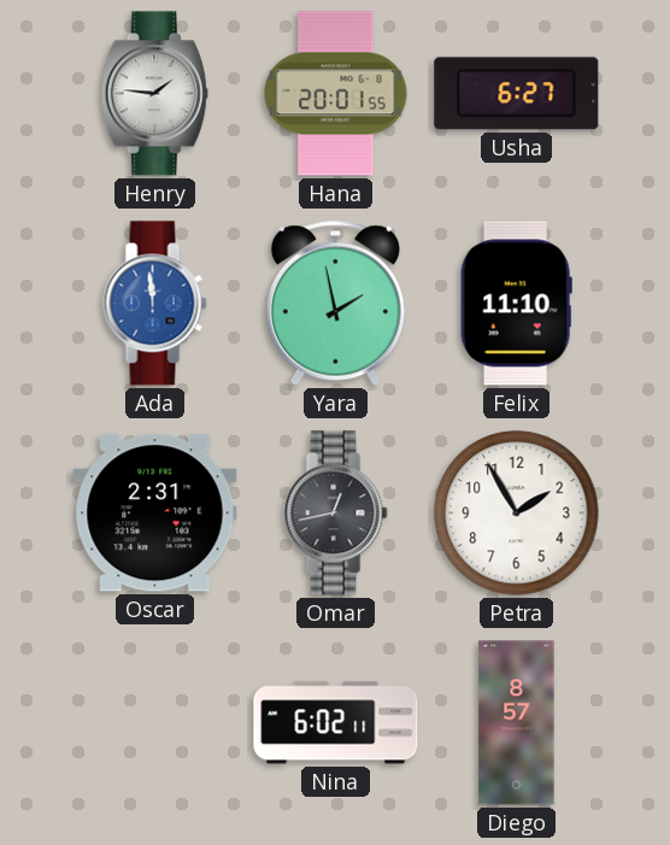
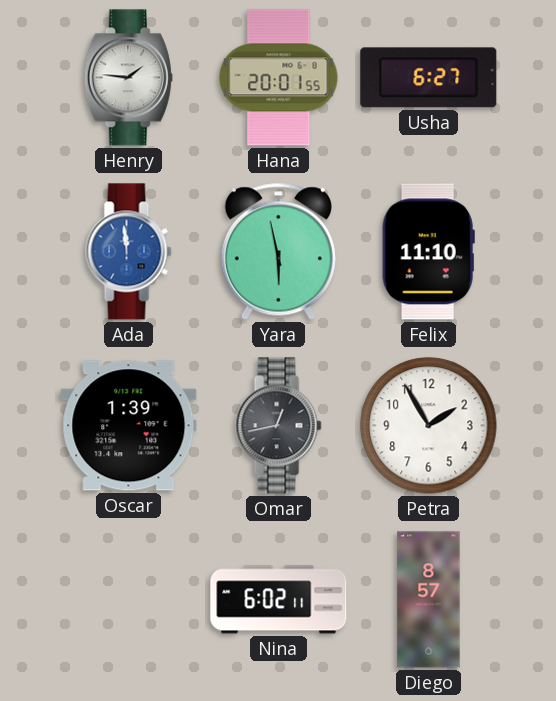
Yara: 1:58 -> 5:58
Oscar: 2:31 -> 1:39
